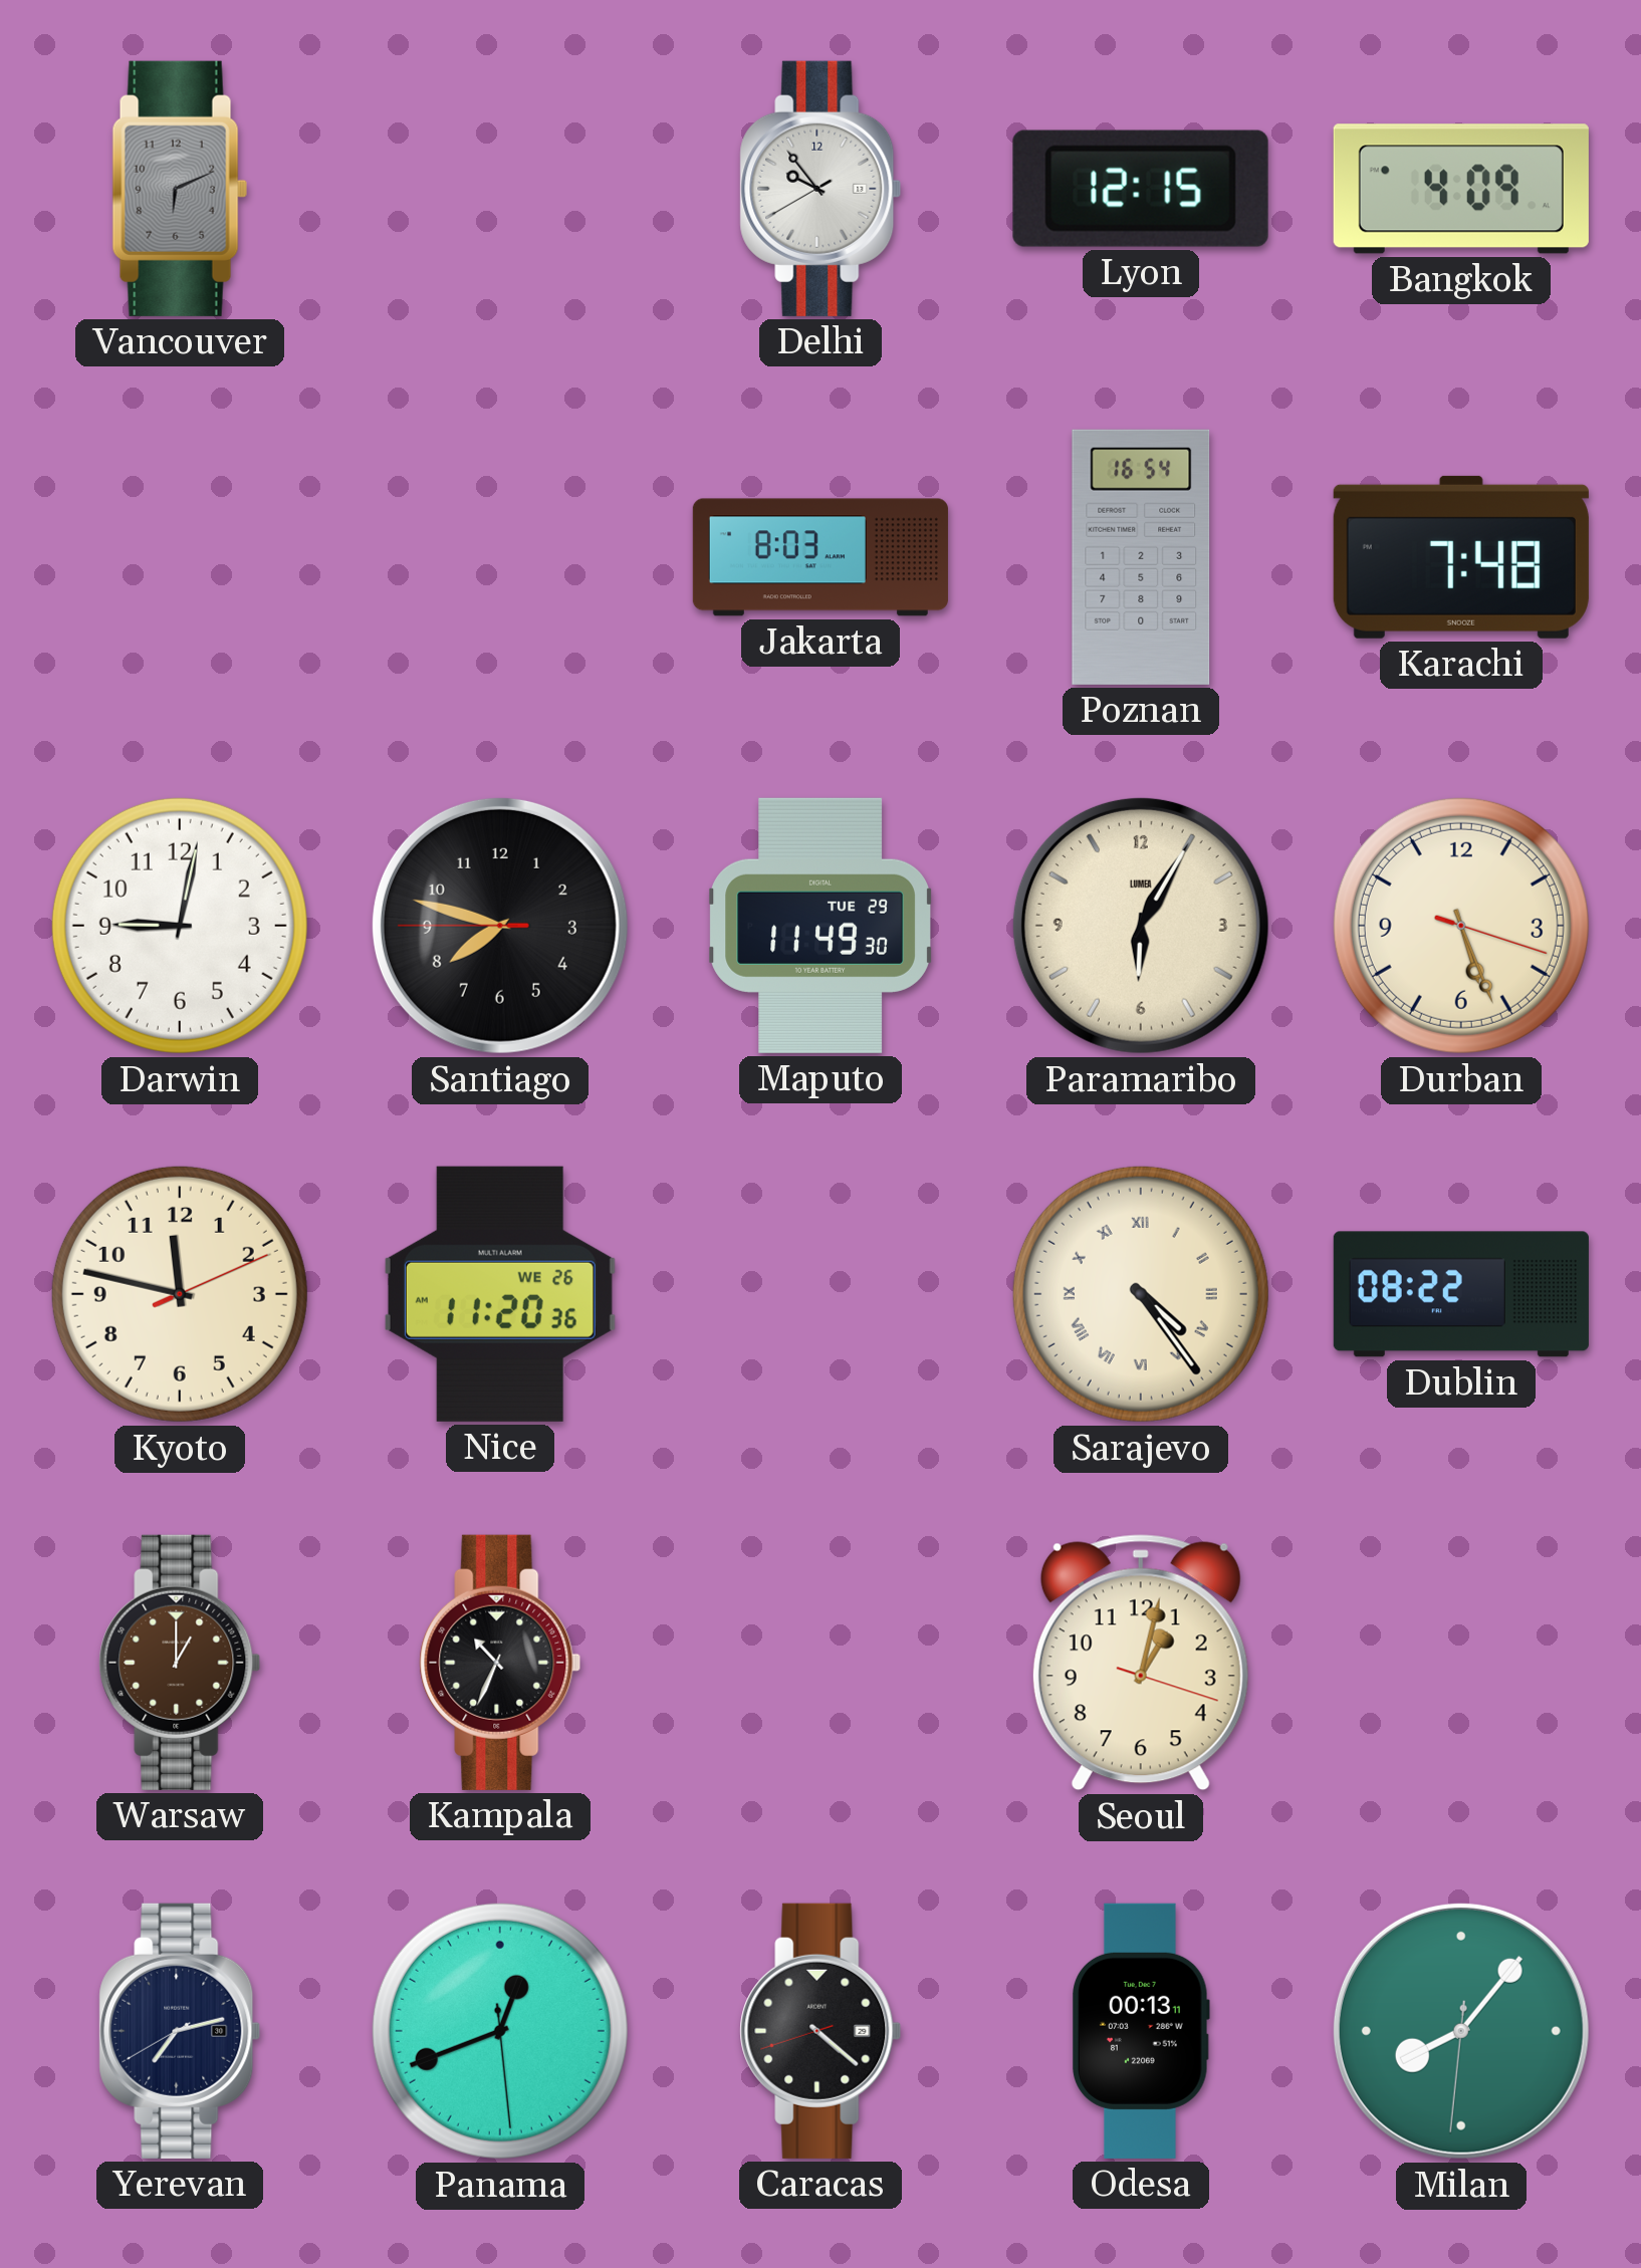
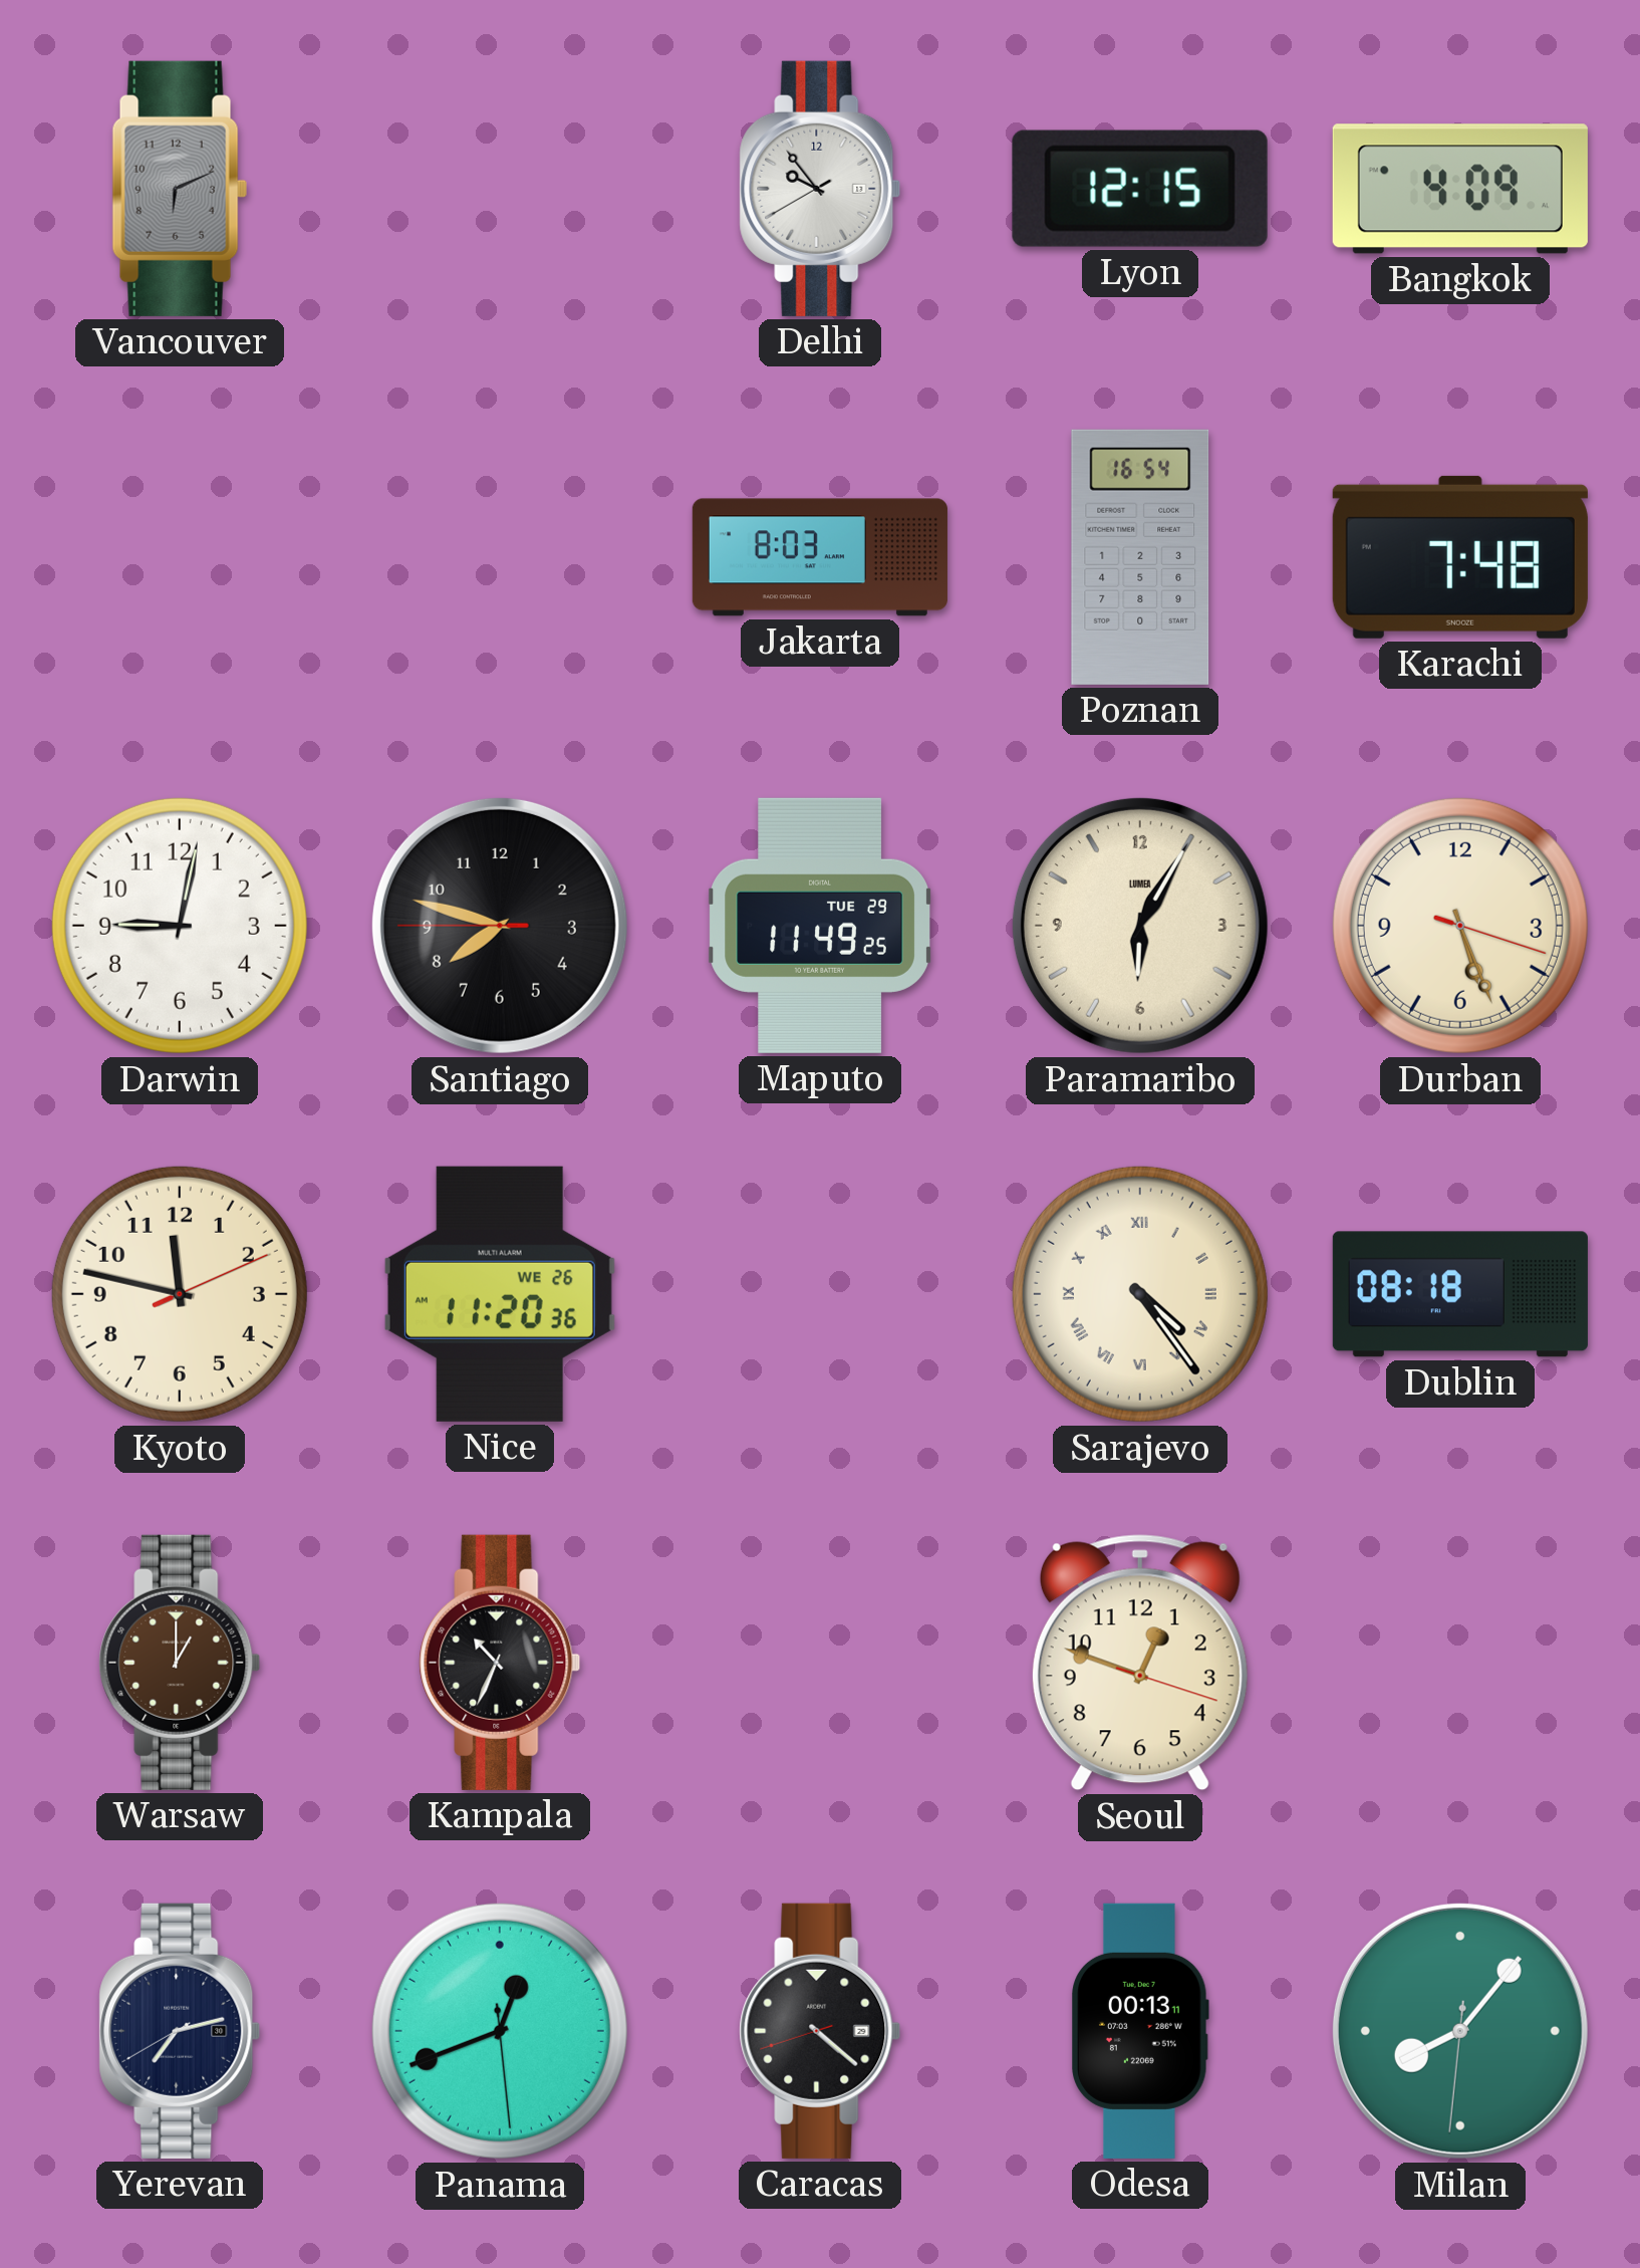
Maputo: 11:49:30 -> 11:49:25
Dublin: 08:22 -> 08:18
Seoul: 1:02 -> 12:48
